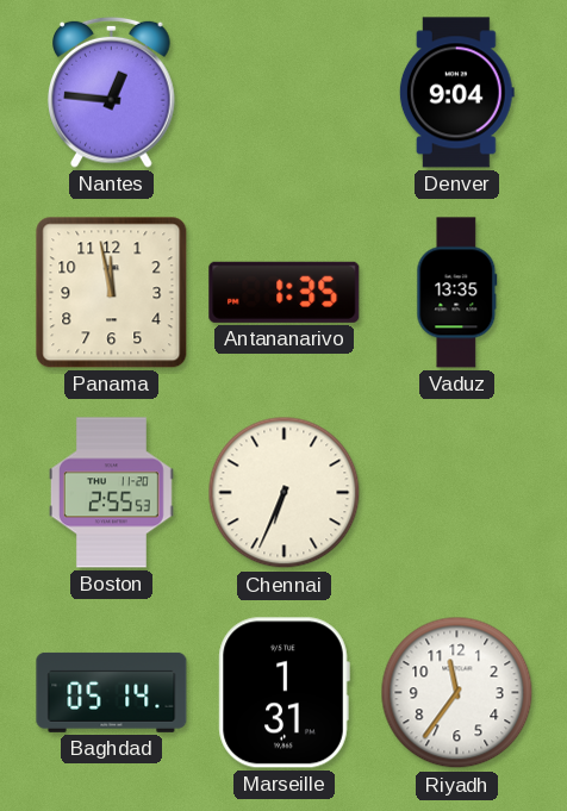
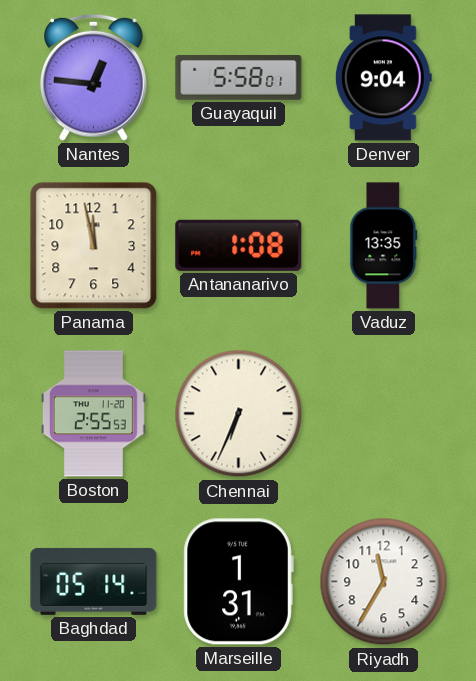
Guayaquil: none -> 5:58
Antananarivo: 1:35 -> 1:08
Riyadh: 11:36 -> 11:35
